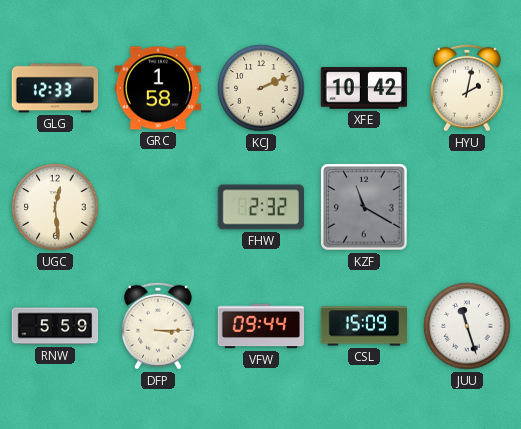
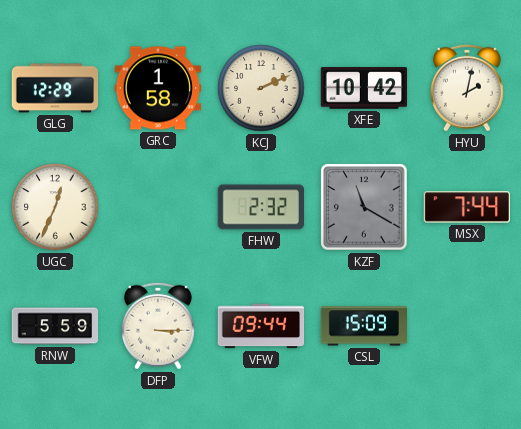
GLG: 12:33 -> 12:29
UGC: 12:29 -> 12:34
MSX: none -> 7:44
JUU: 11:27 -> none
